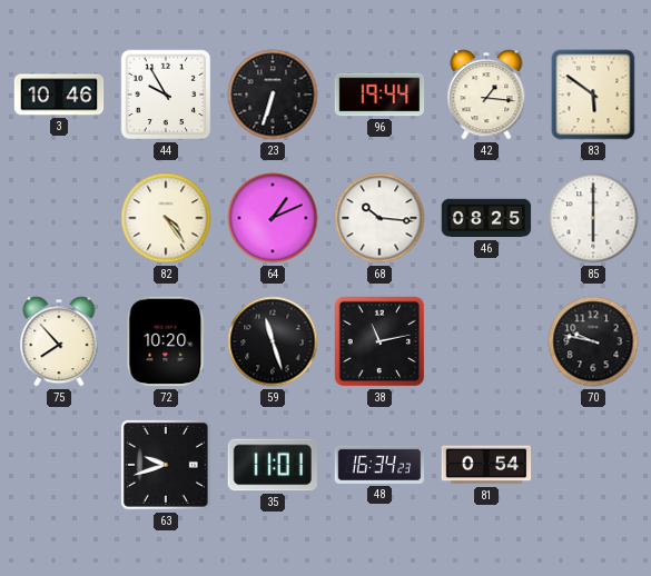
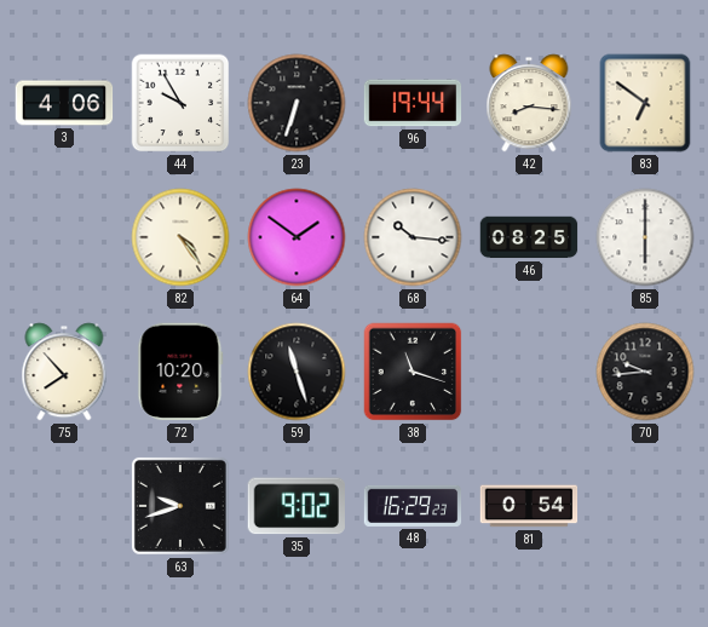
3: 10:46 -> 4:06
42: 1:16 -> 8:16
83: 5:51 -> 6:51
64: 1:11 -> 1:51
38: 11:13 -> 11:18
70: 9:47 -> 9:44
35: 11:01 -> 9:02
48: 16:34 -> 16:29
